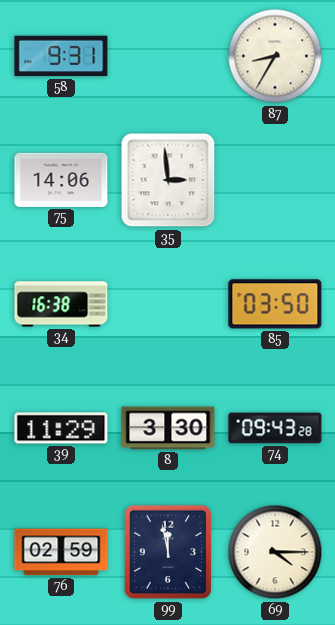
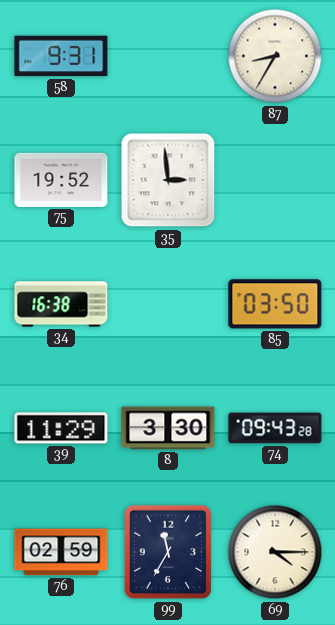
75: 14:06 -> 19:52
99: 11:58 -> 11:35
